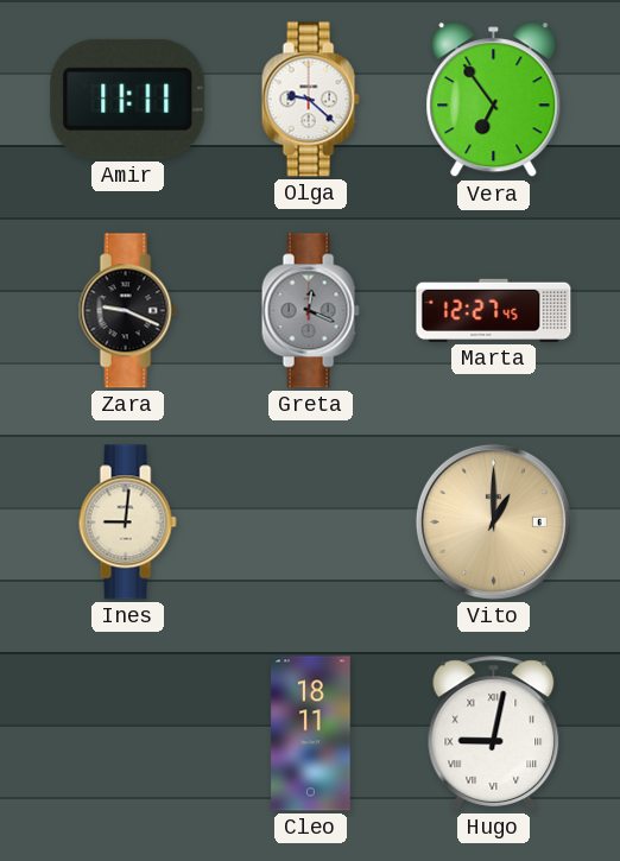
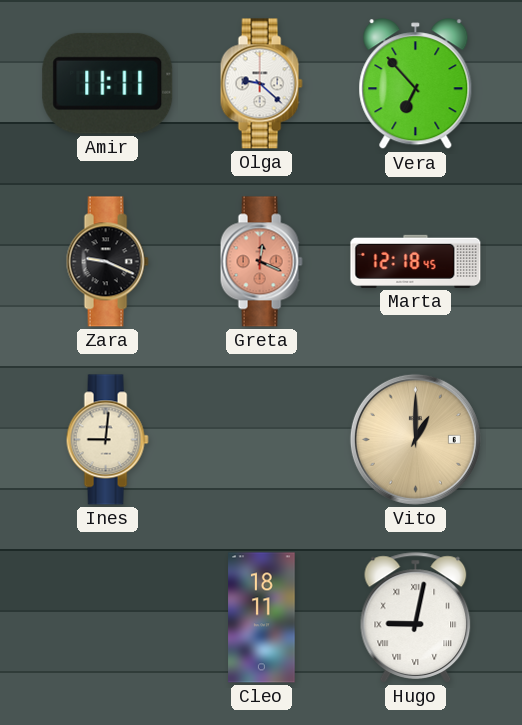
Vera: 6:54 -> 6:53
Greta dial: grey -> salmon
Marta: 12:27 -> 12:18
